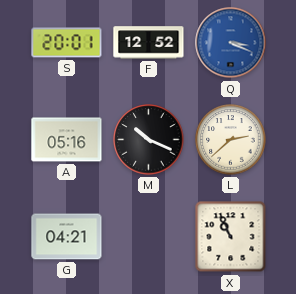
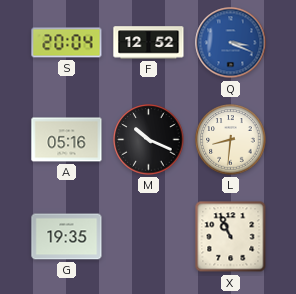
S: 20:01 -> 20:04
L: 2:38 -> 8:31
G: 04:21 -> 19:35
